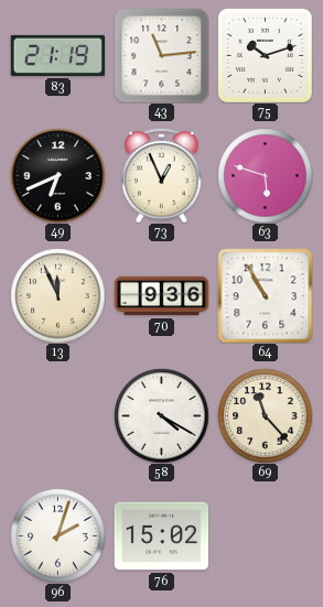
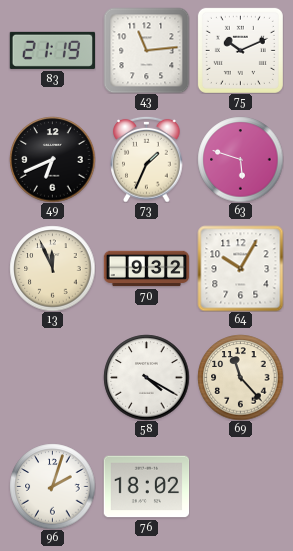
75: 10:12 -> 10:11
73: 12:56 -> 1:34
70: 9:36 -> 9:32
64: 10:55 -> 10:05
76: 15:02 -> 18:02
